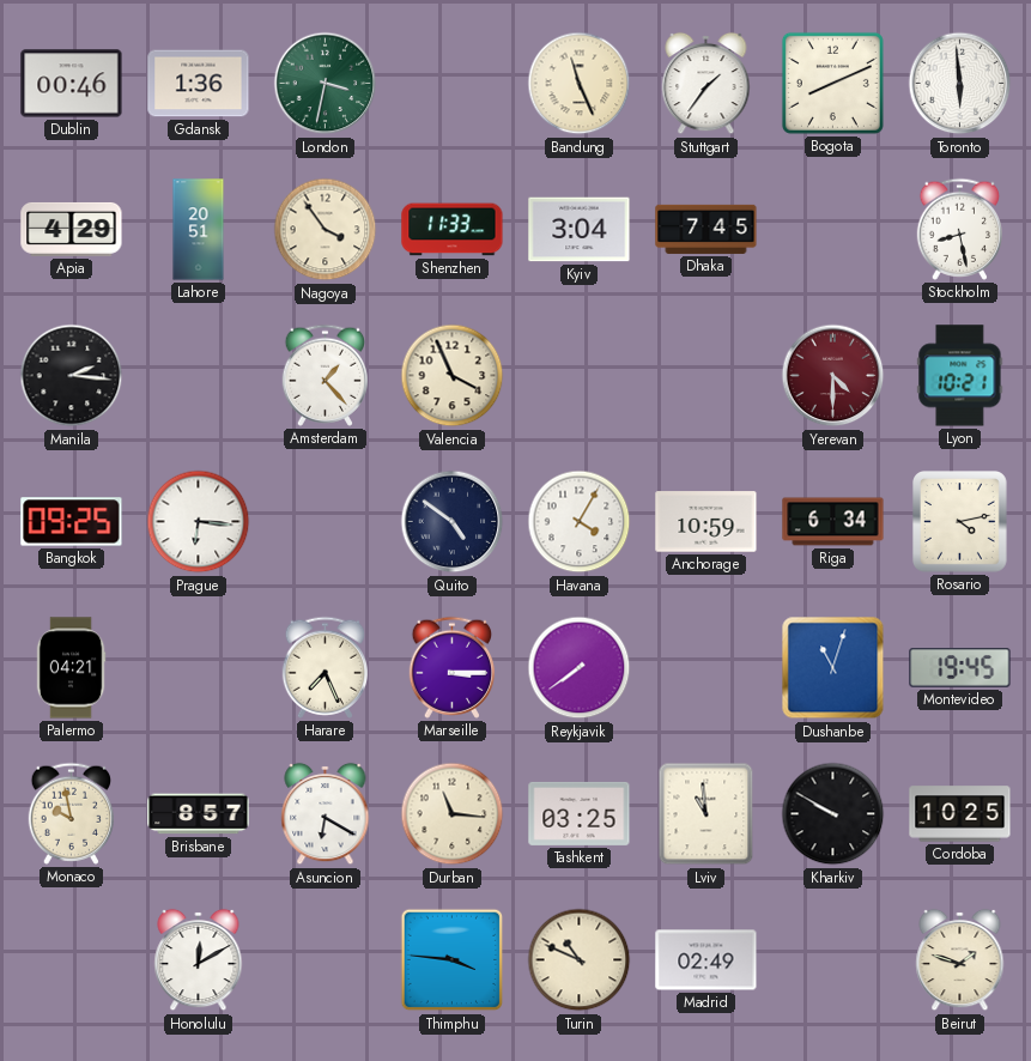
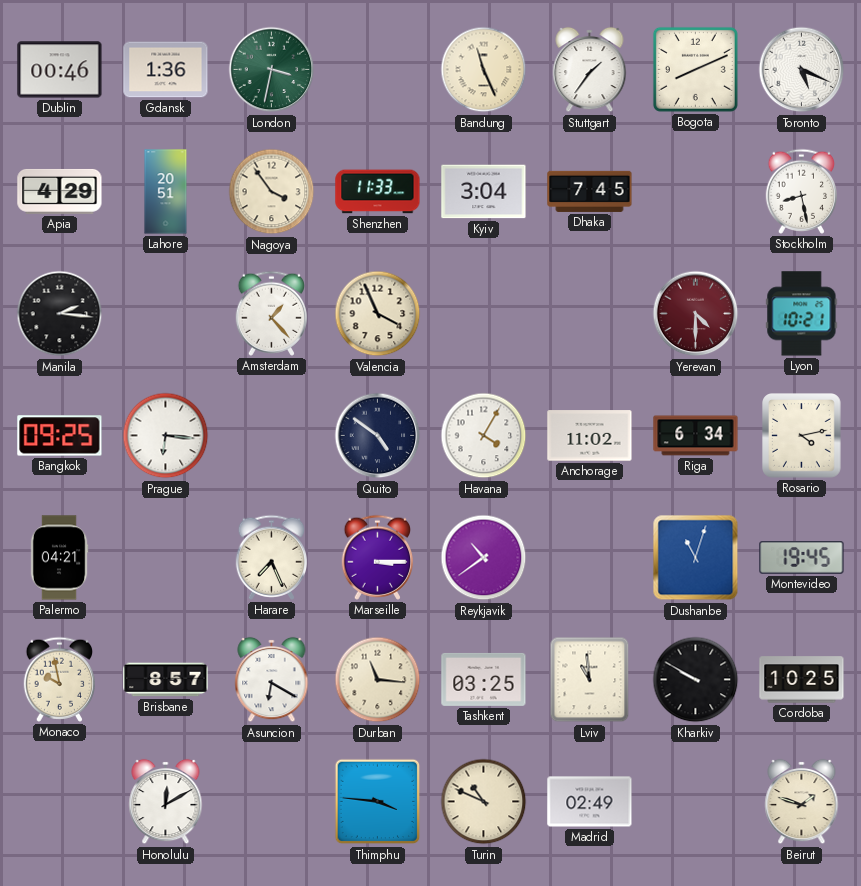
Toronto: 5:59 -> 5:19
Anchorage: 10:59 -> 11:02
Reykjavik: 7:39 -> 10:39
